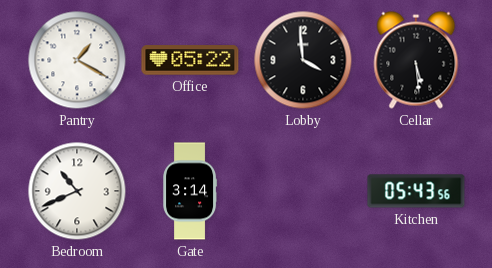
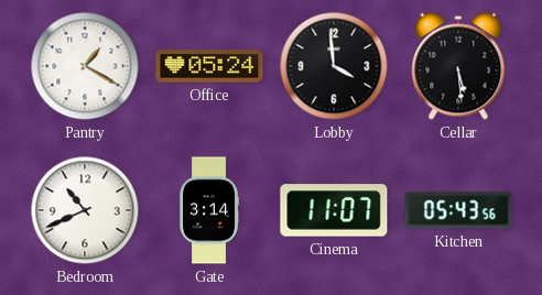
Office: 05:22 -> 05:24
Cinema: none -> 11:07
